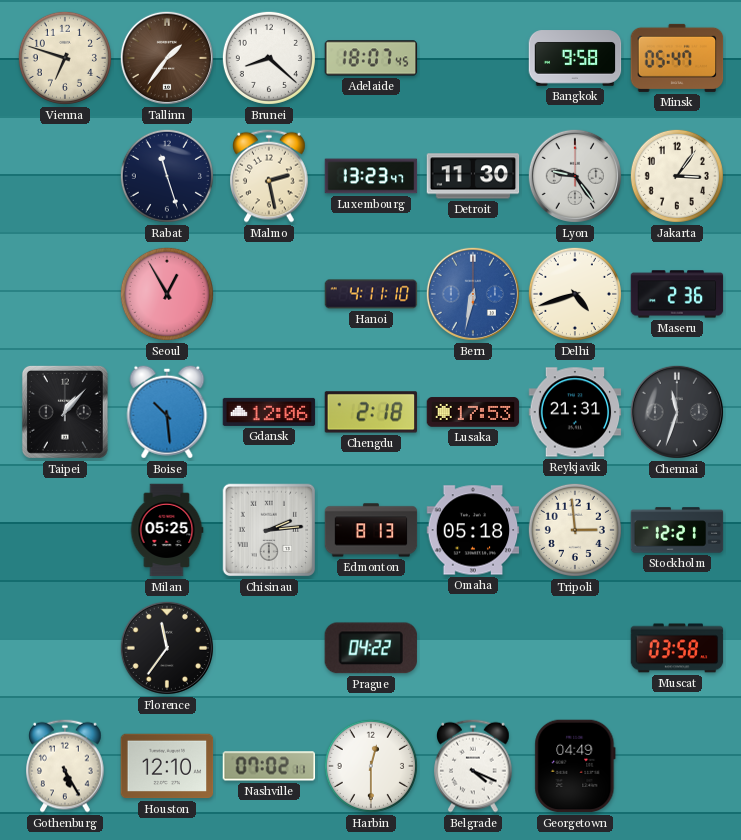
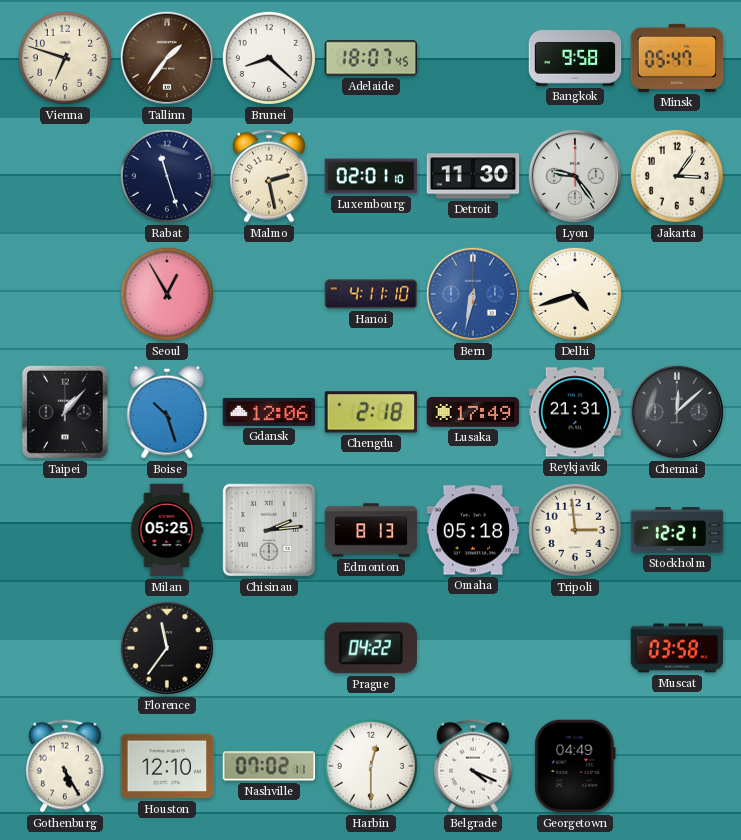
Luxembourg: 13:23 -> 02:01
Maseru: 2:36 -> none
Boise: 10:29 -> 10:27
Lusaka: 17:53 -> 17:49
Chennai: 11:33 -> 12:08
